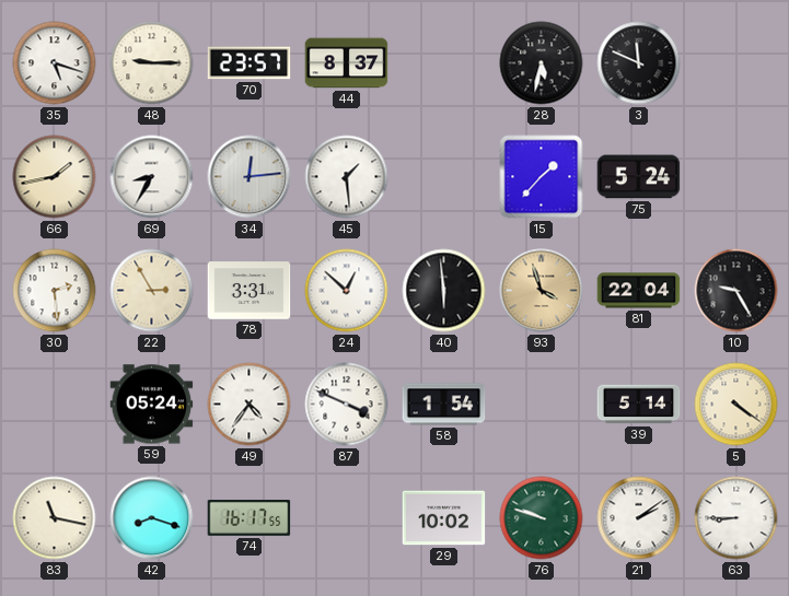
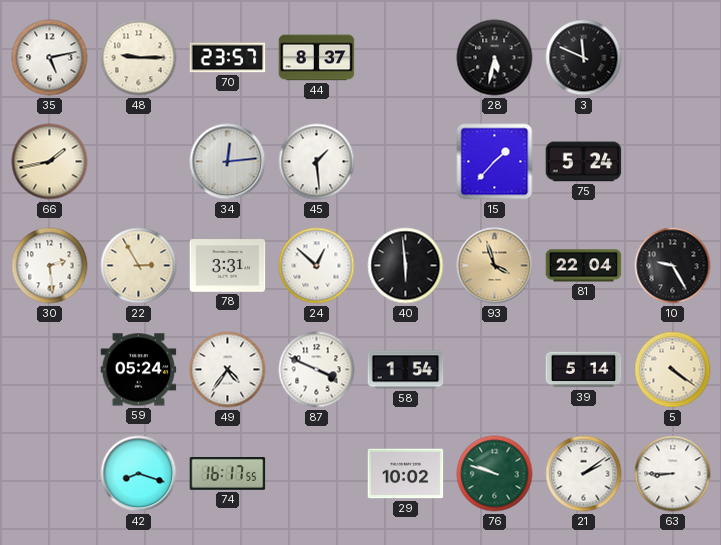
35: 5:18 -> 5:13
69: 8:35 -> none
83: 11:17 -> none
